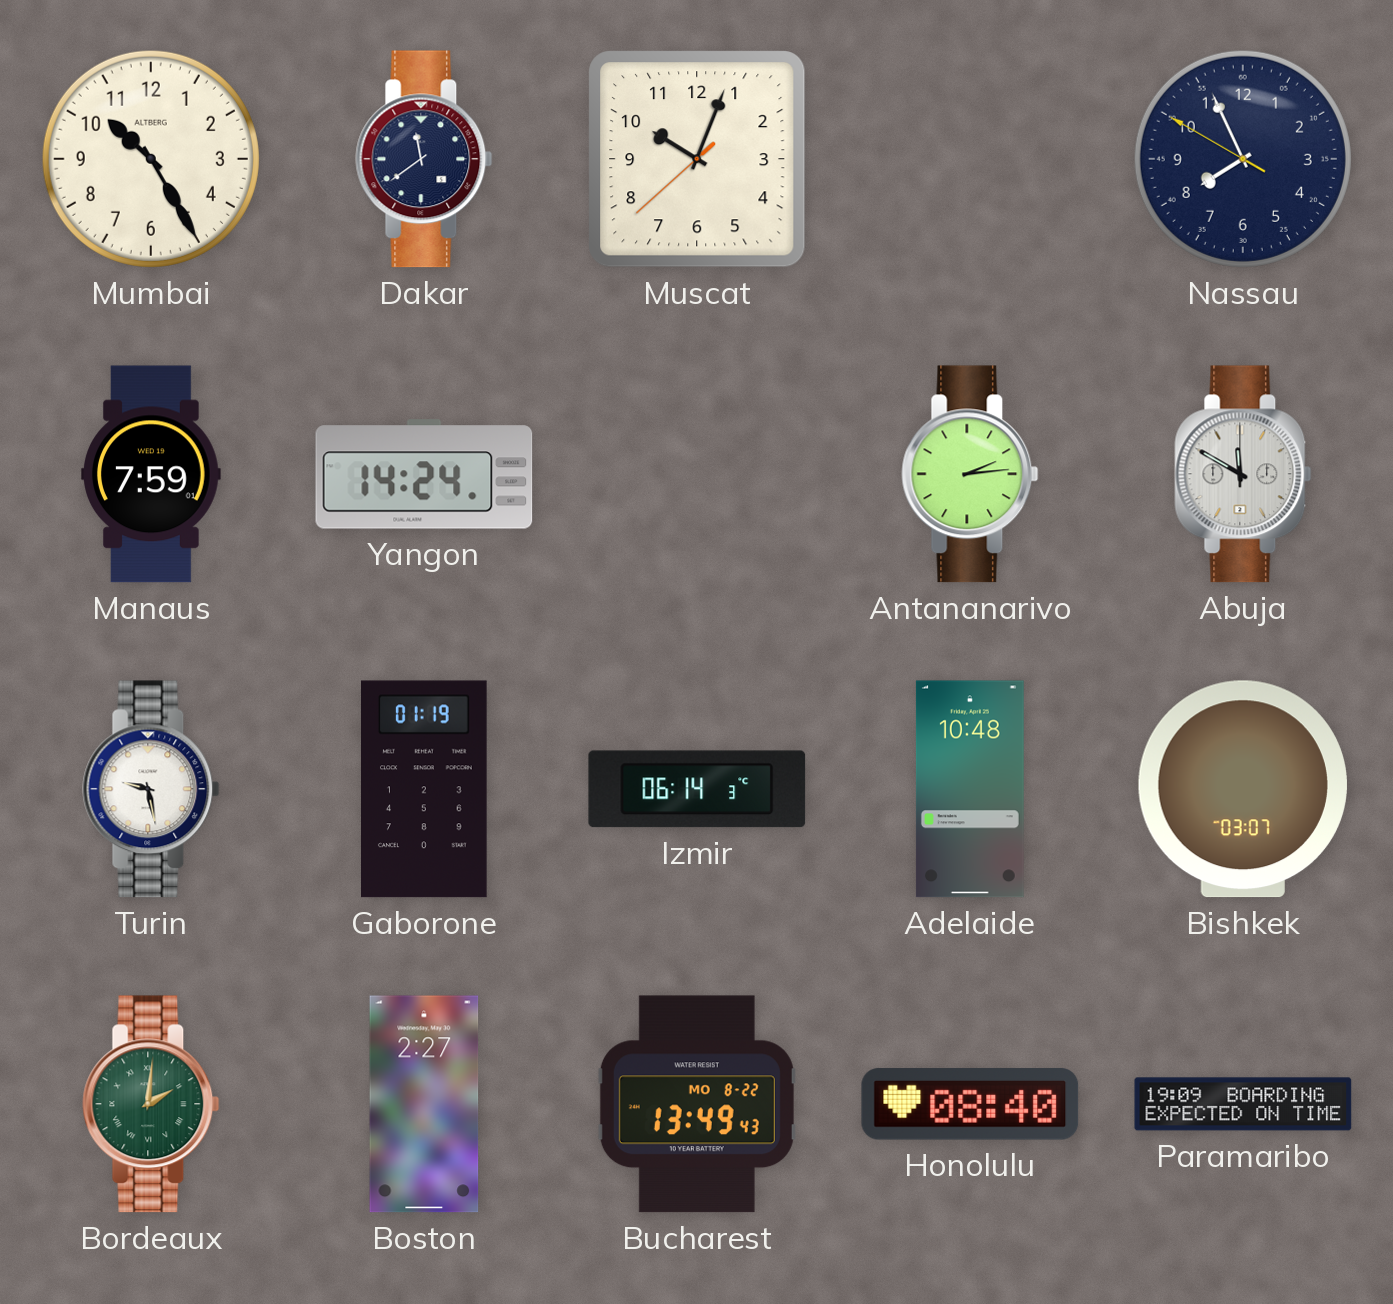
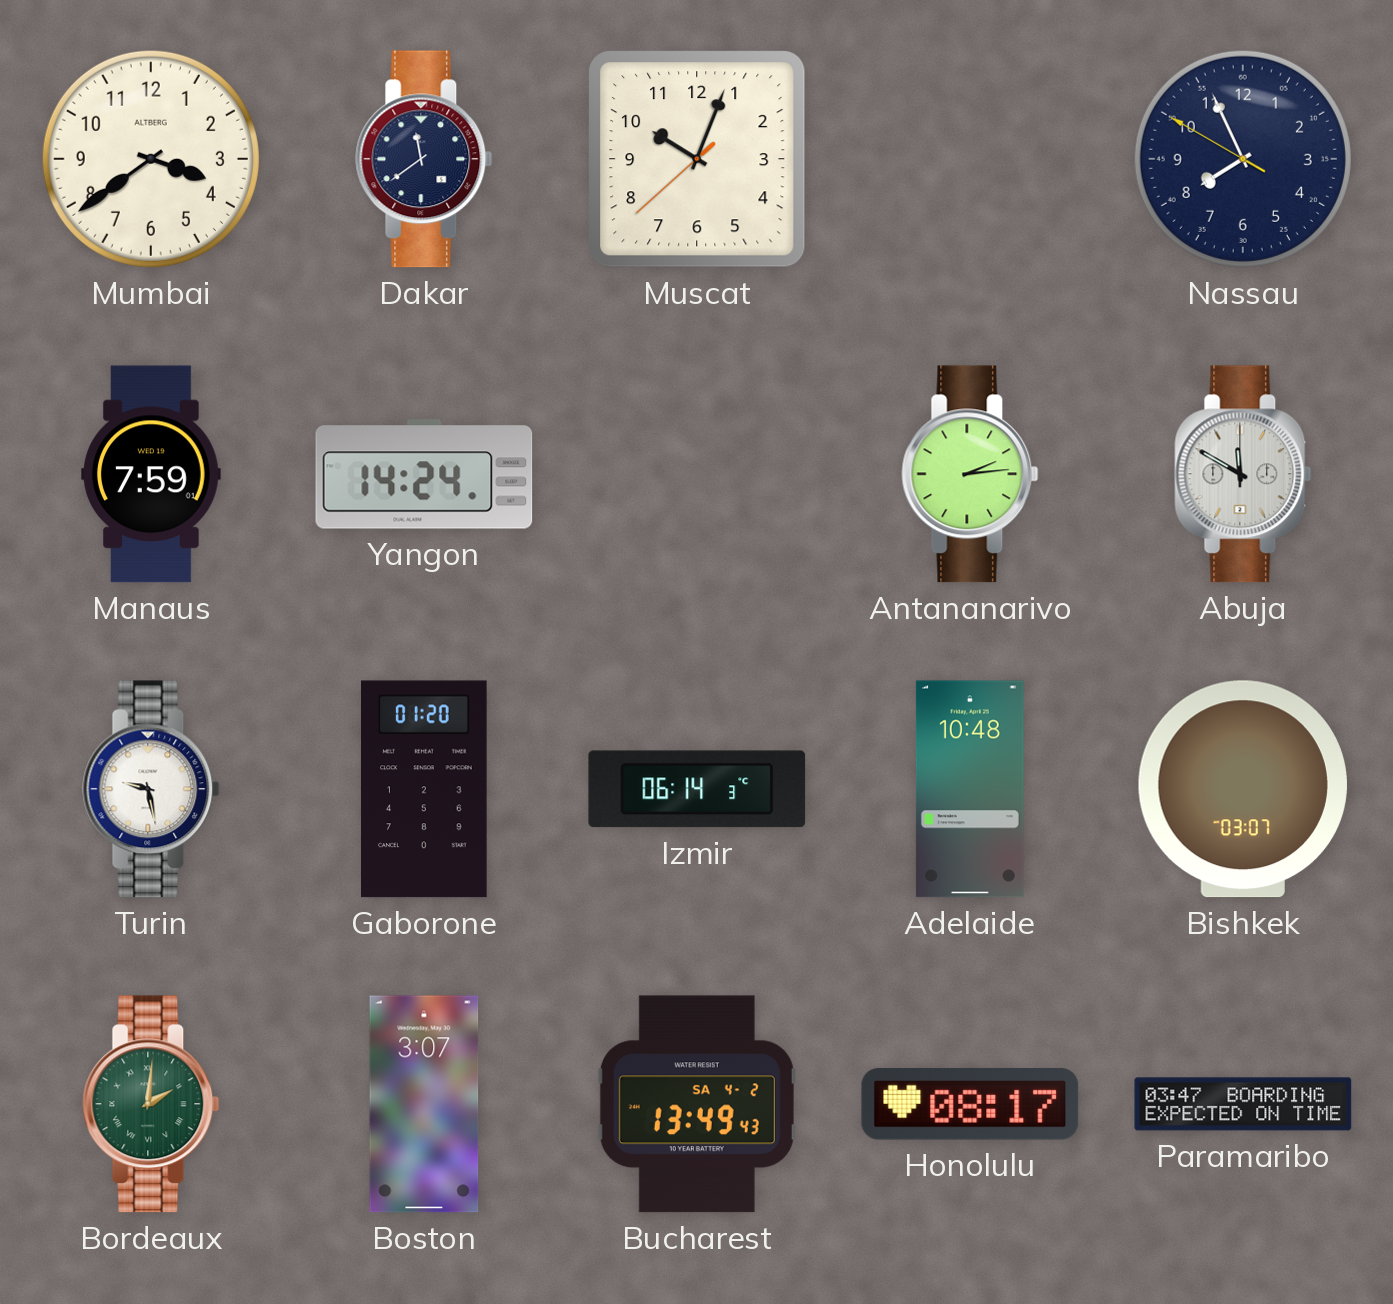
Mumbai: 10:25 -> 3:39
Gaborone: 01:19 -> 01:20
Boston: 2:27 -> 3:07
Bucharest date: MO 8-22 -> SA 4-2
Honolulu: 08:40 -> 08:17
Paramaribo: 19:09 -> 03:47
